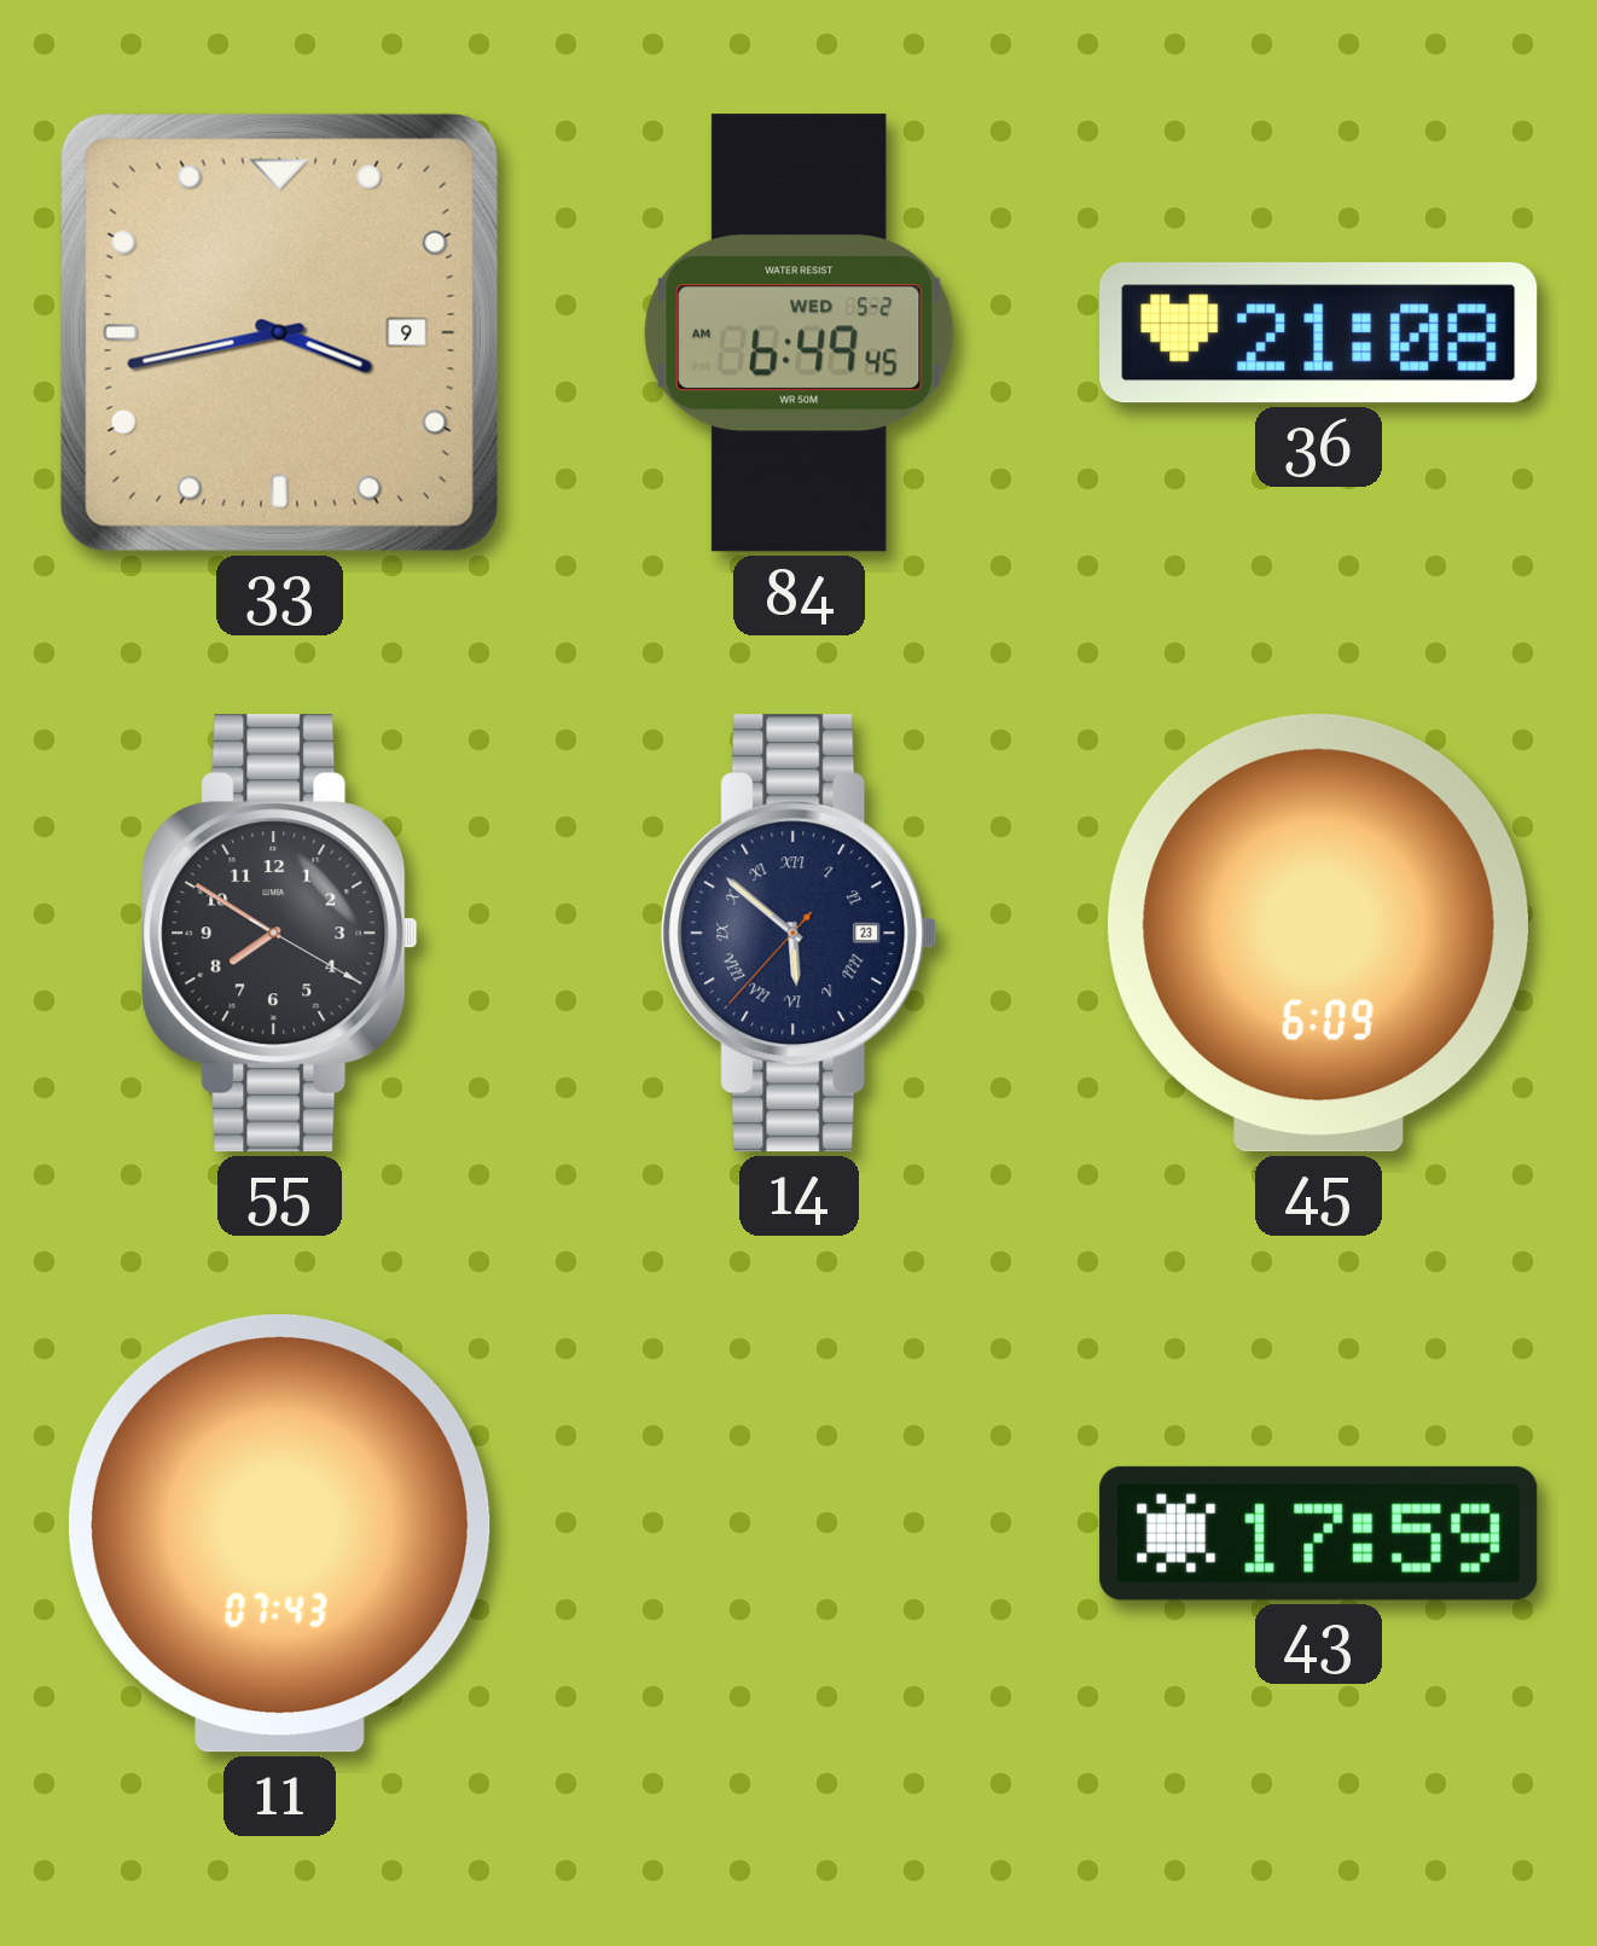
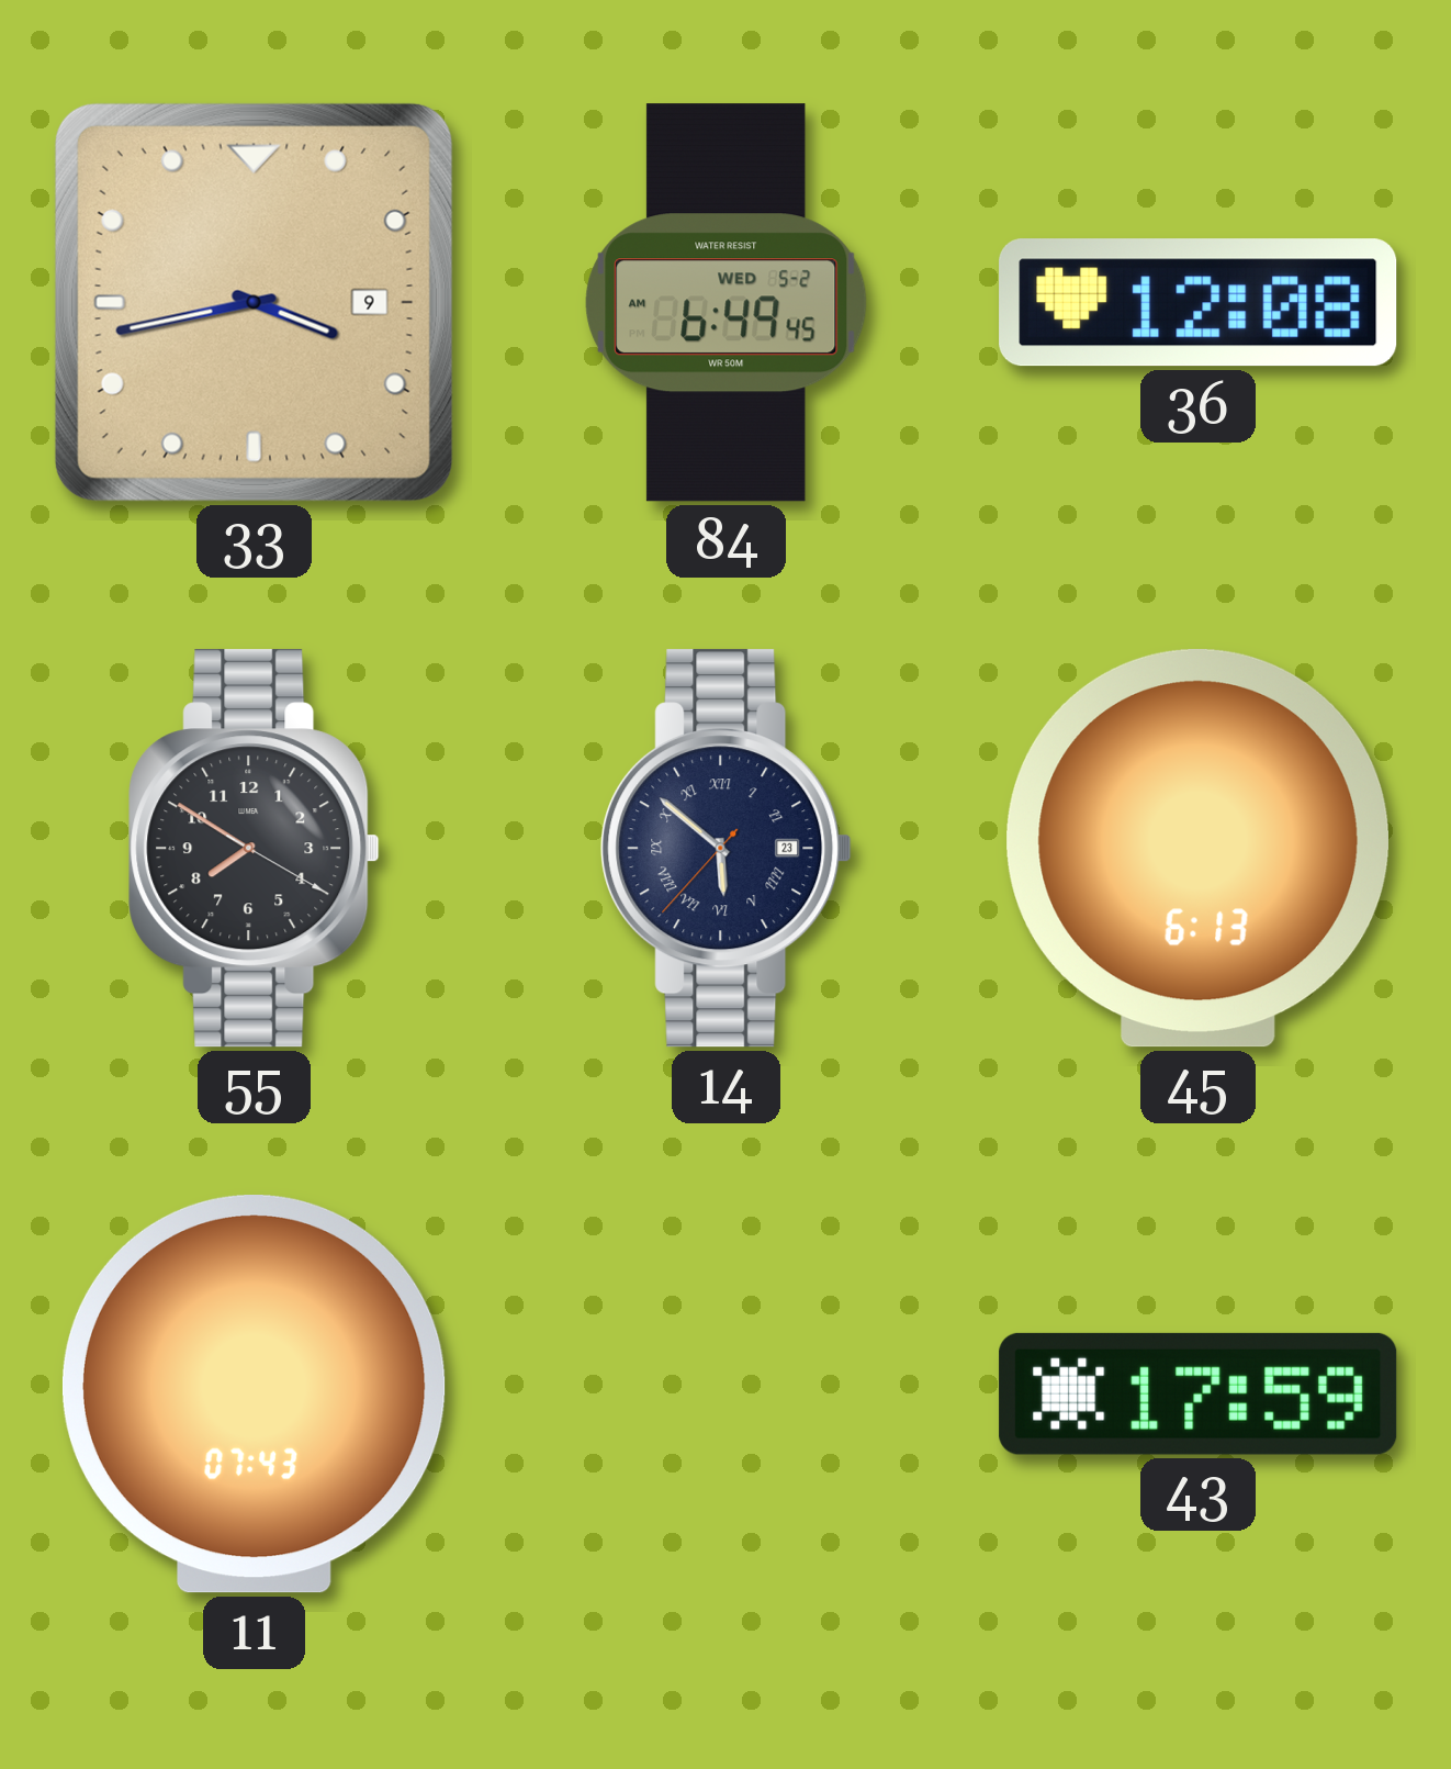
36: 21:08 -> 12:08
45: 6:09 -> 6:13
